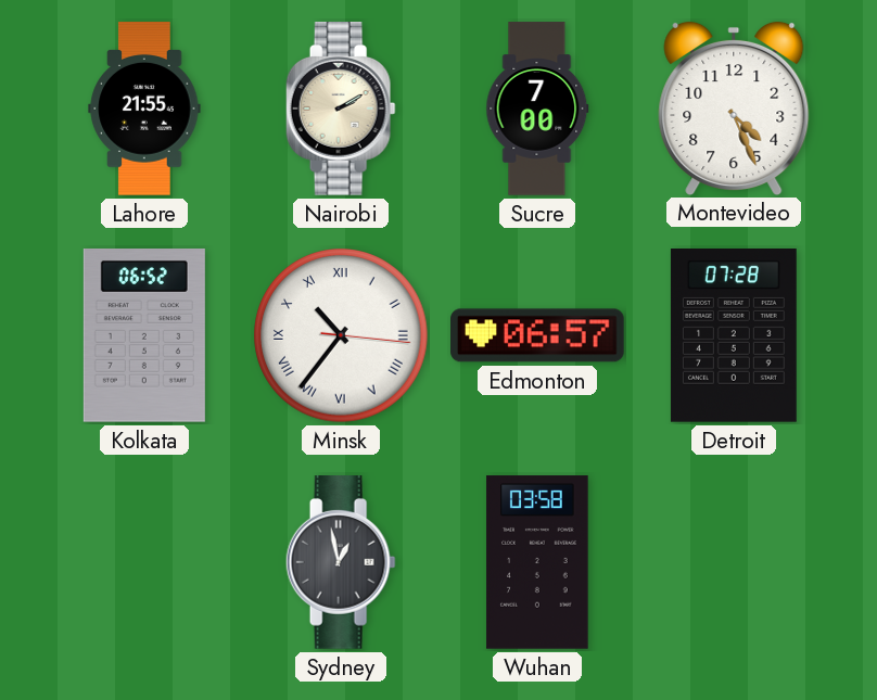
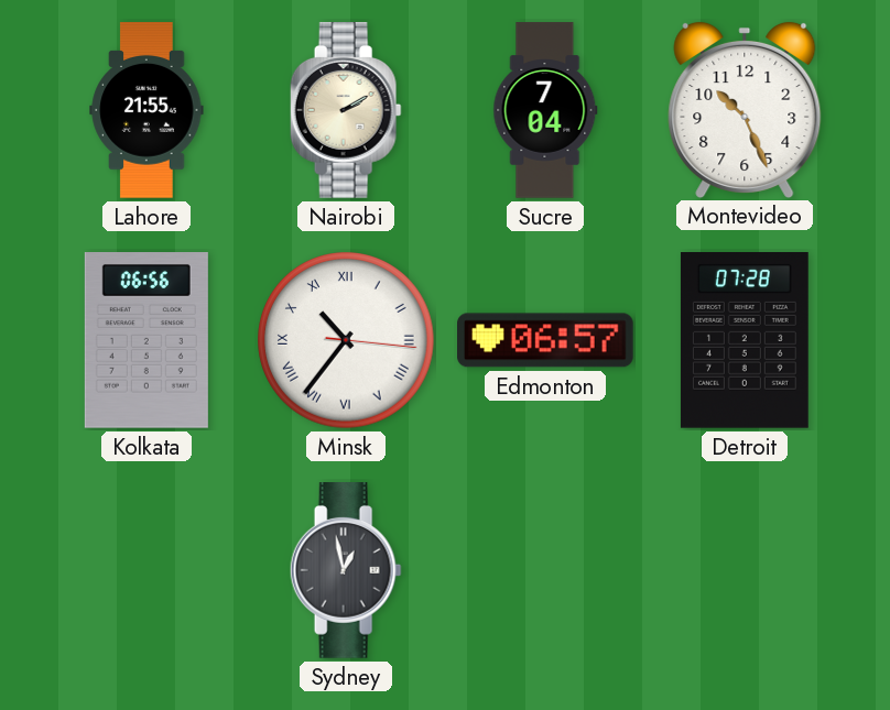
Sucre: 7:00 -> 7:04
Montevideo: 4:26 -> 10:26
Kolkata: 06:52 -> 06:56
Wuhan: 03:58 -> none
